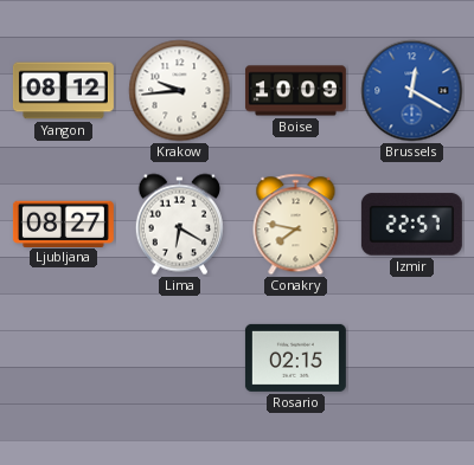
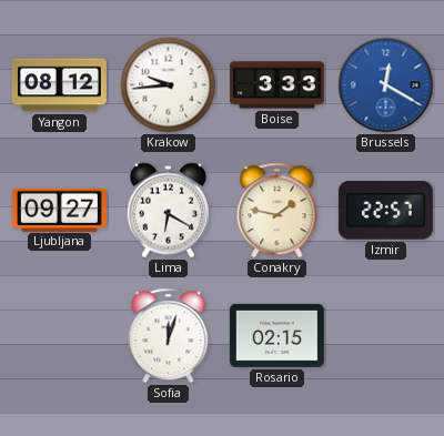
Boise: 10:09 -> 3:33
Ljubljana: 08:27 -> 09:27
Conakry: 7:47 -> 1:47
Sofia: none -> 12:03
